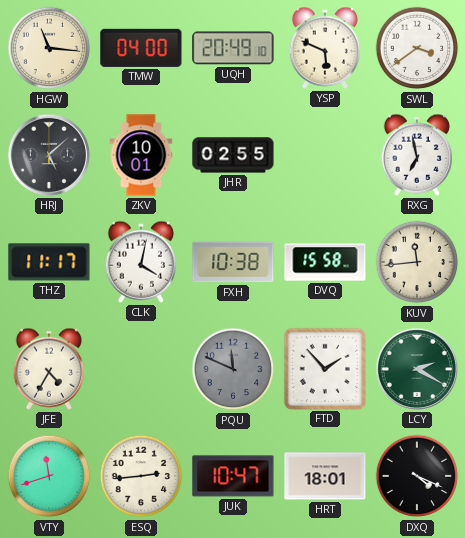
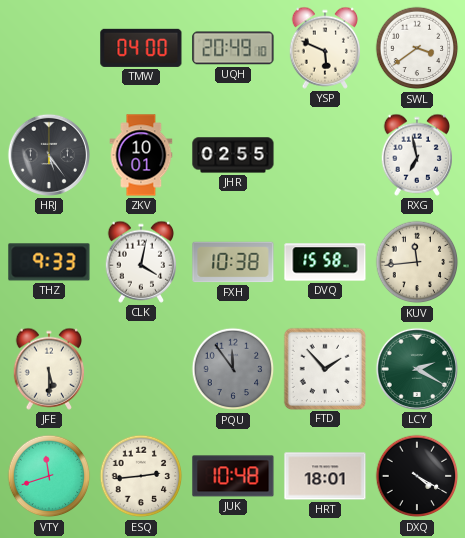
HGW: 11:16 -> none
HRJ: 5:08 -> 5:24
THZ: 11:17 -> 9:33
JFE: 4:35 -> 5:30
PQU: 11:49 -> 11:54
JUK: 10:47 -> 10:48
DXQ: 4:19 -> 4:20
